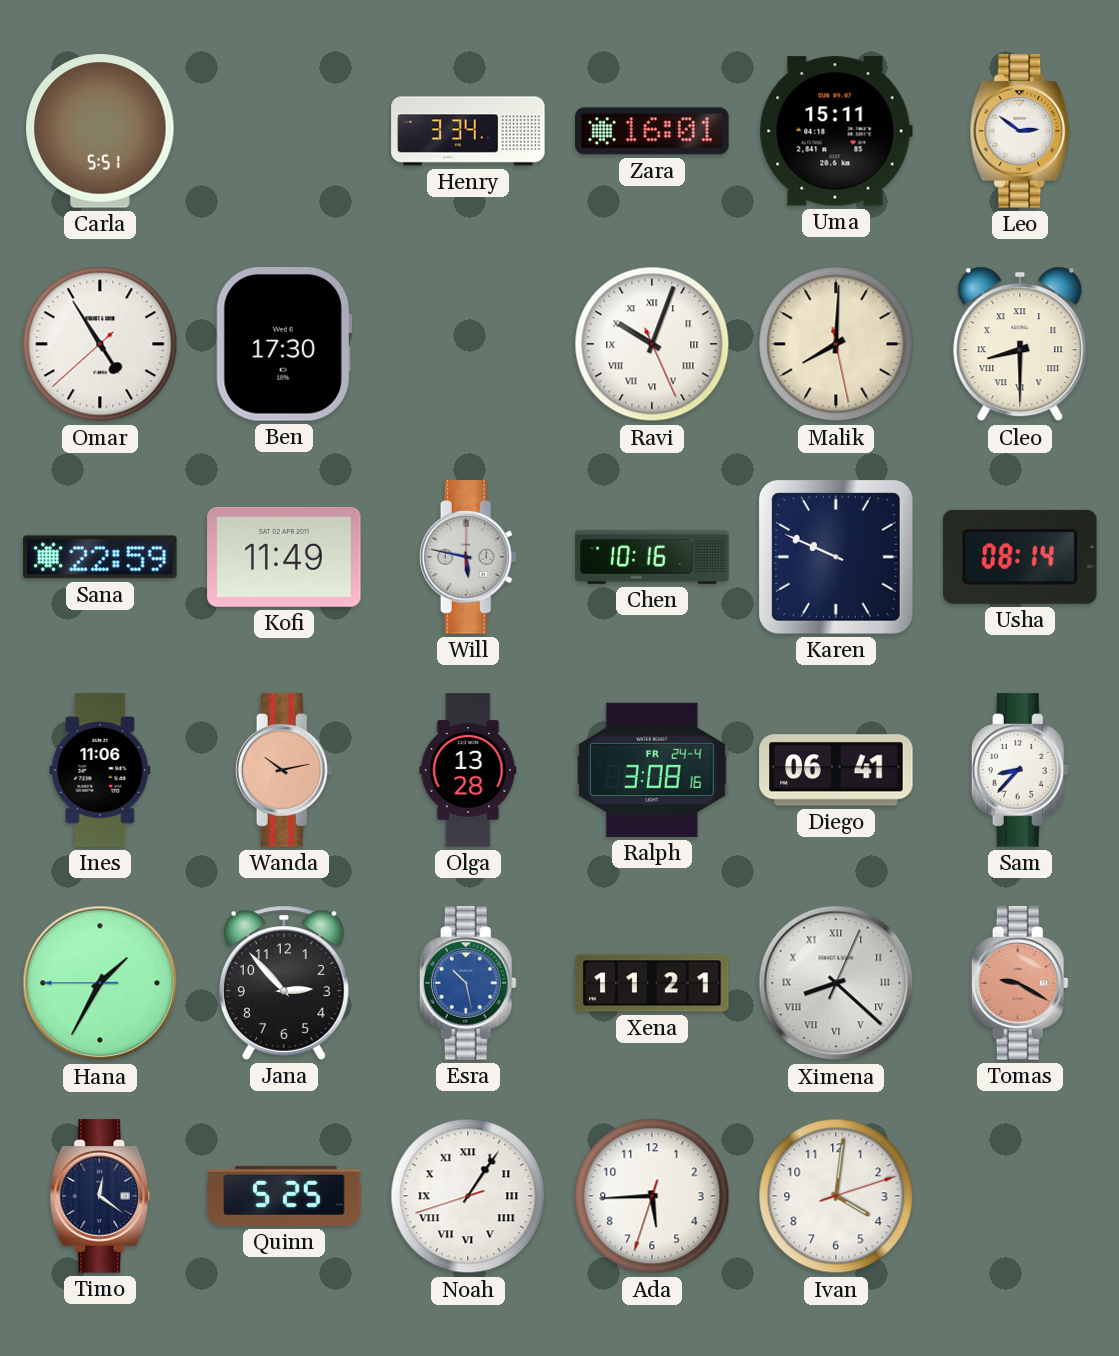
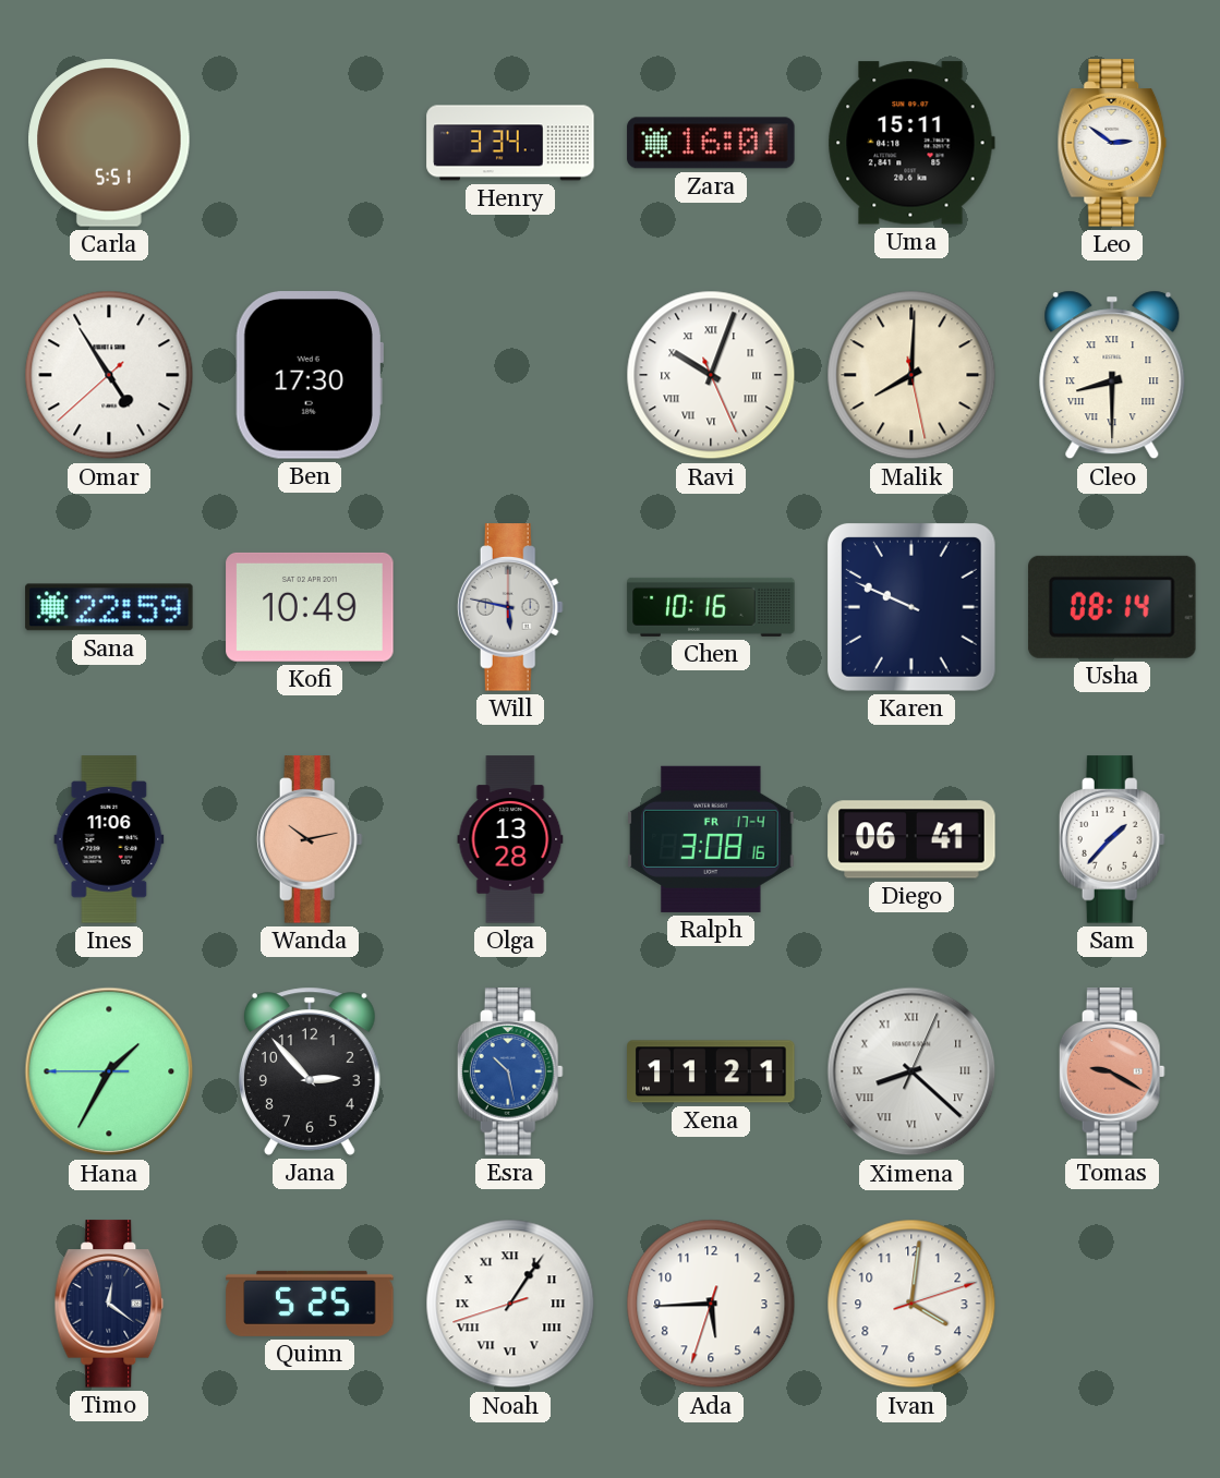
Kofi: 11:49 -> 10:49
Ralph date: FR 24-4 -> FR 17-4
Sam: 8:37 -> 1:37
